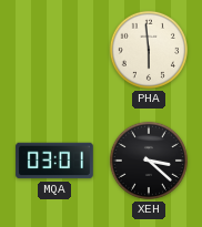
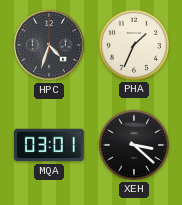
HPC: none -> 4:33
PHA: 5:59 -> 1:34
